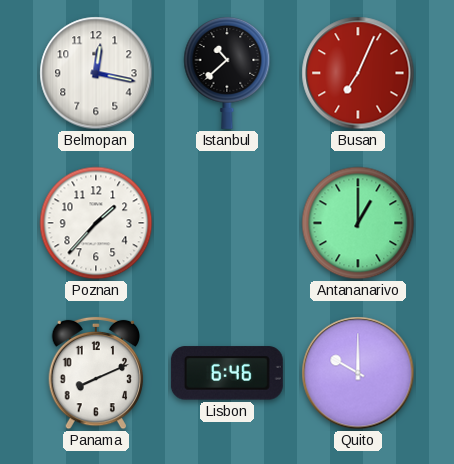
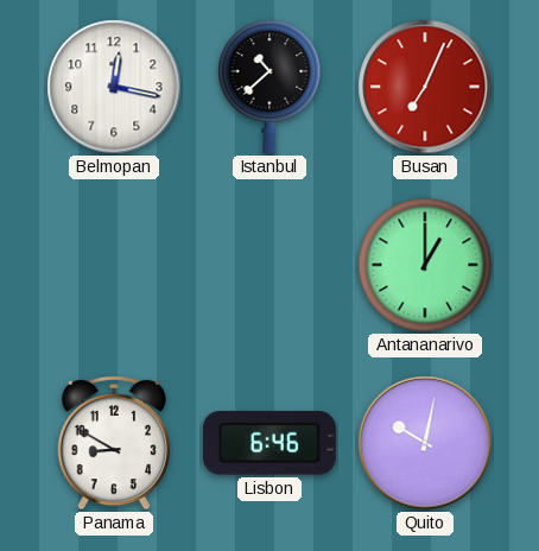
Poznan: 1:37 -> none
Panama: 8:11 -> 8:50
Quito: 10:00 -> 10:02
